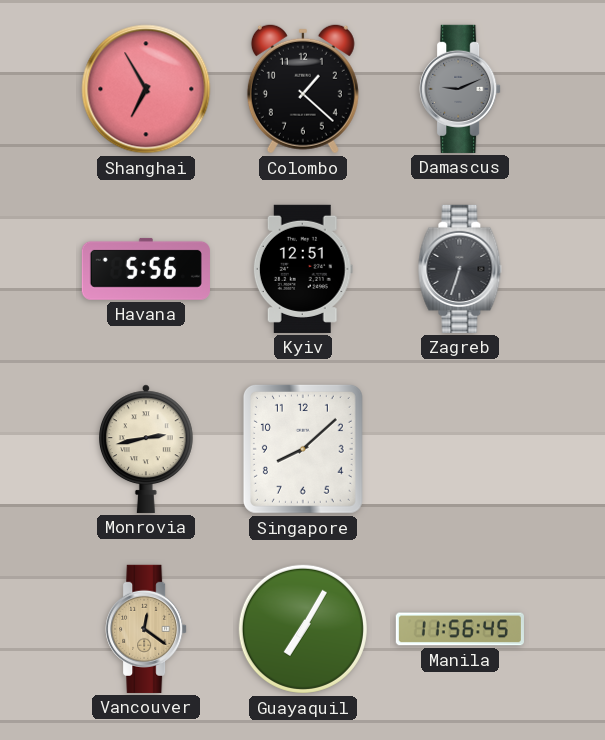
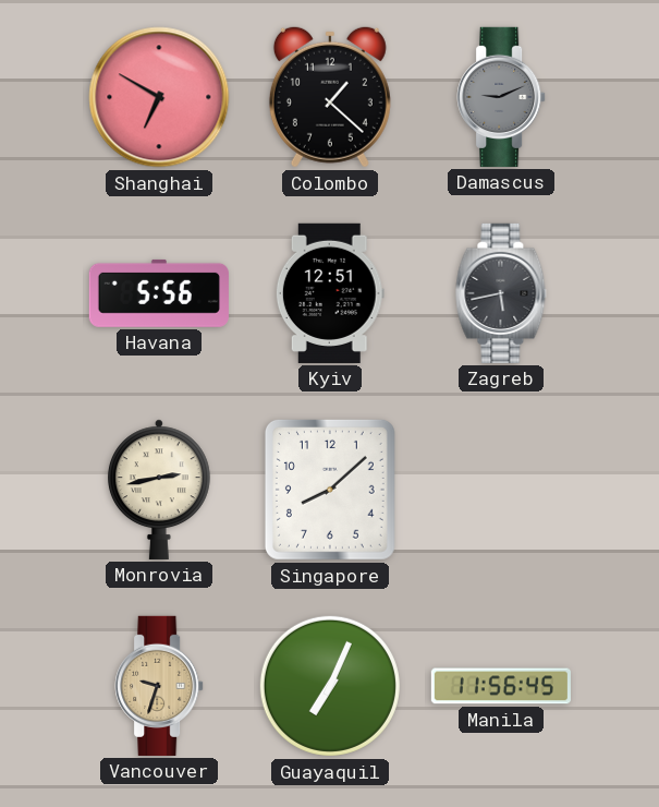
Shanghai: 6:55 -> 6:50
Zagreb: 6:33 -> 5:43
Vancouver: 12:21 -> 9:33
Guayaquil: 7:05 -> 7:04
